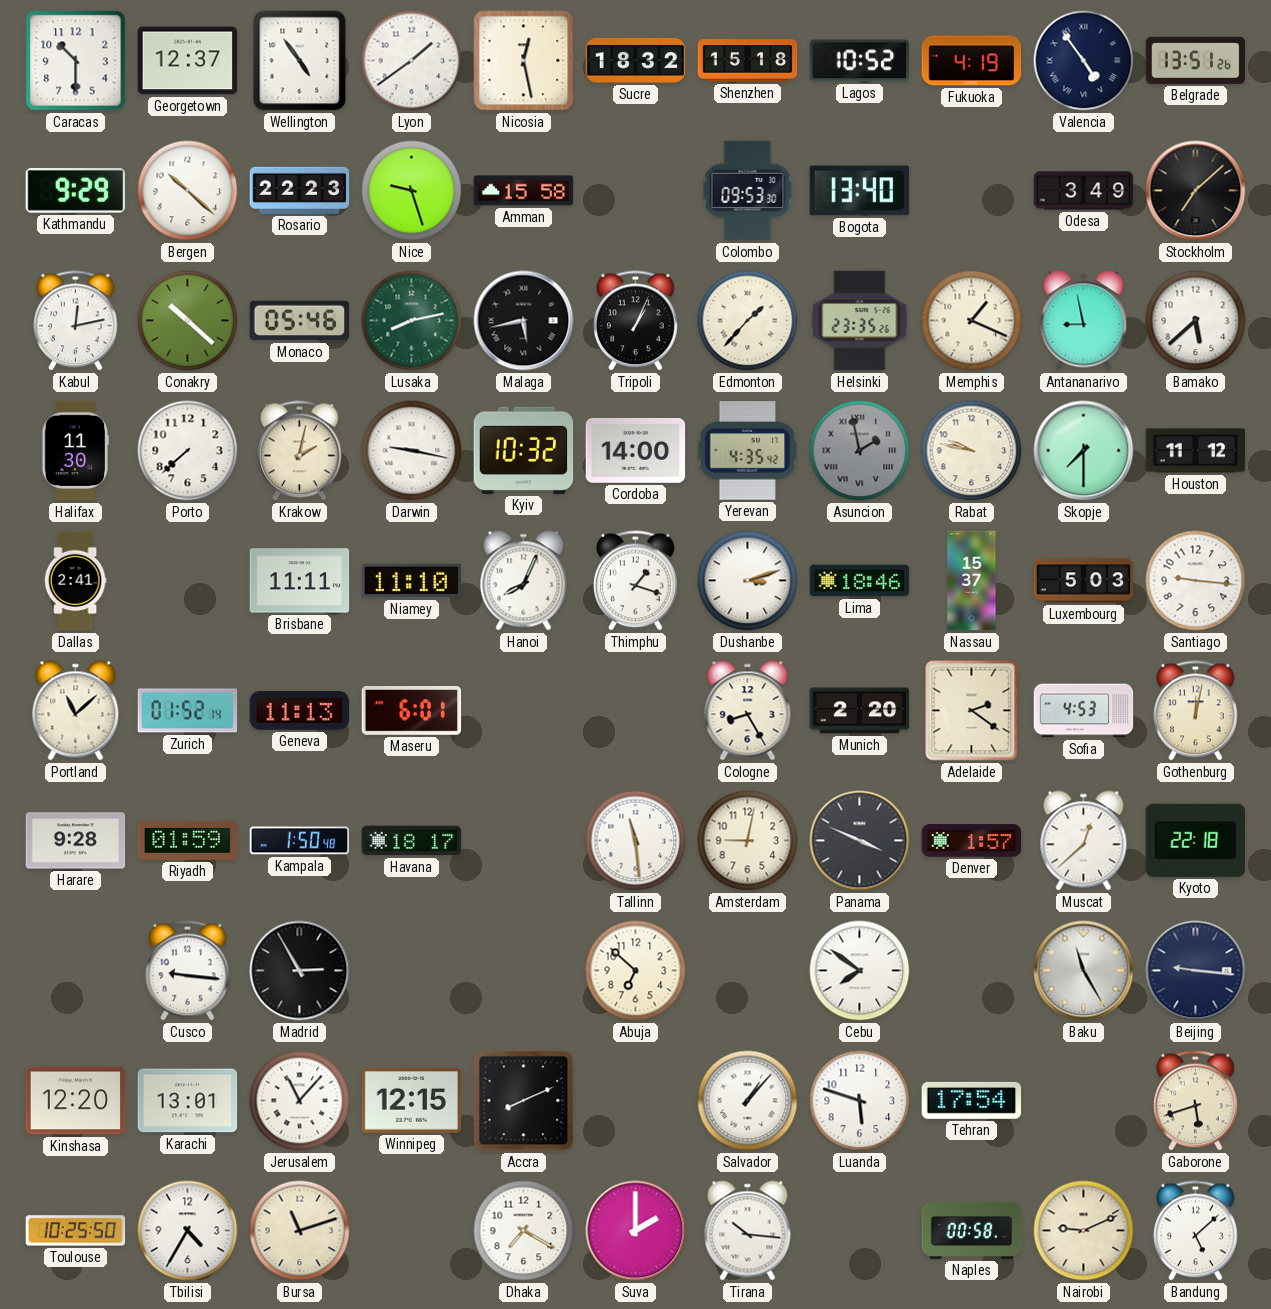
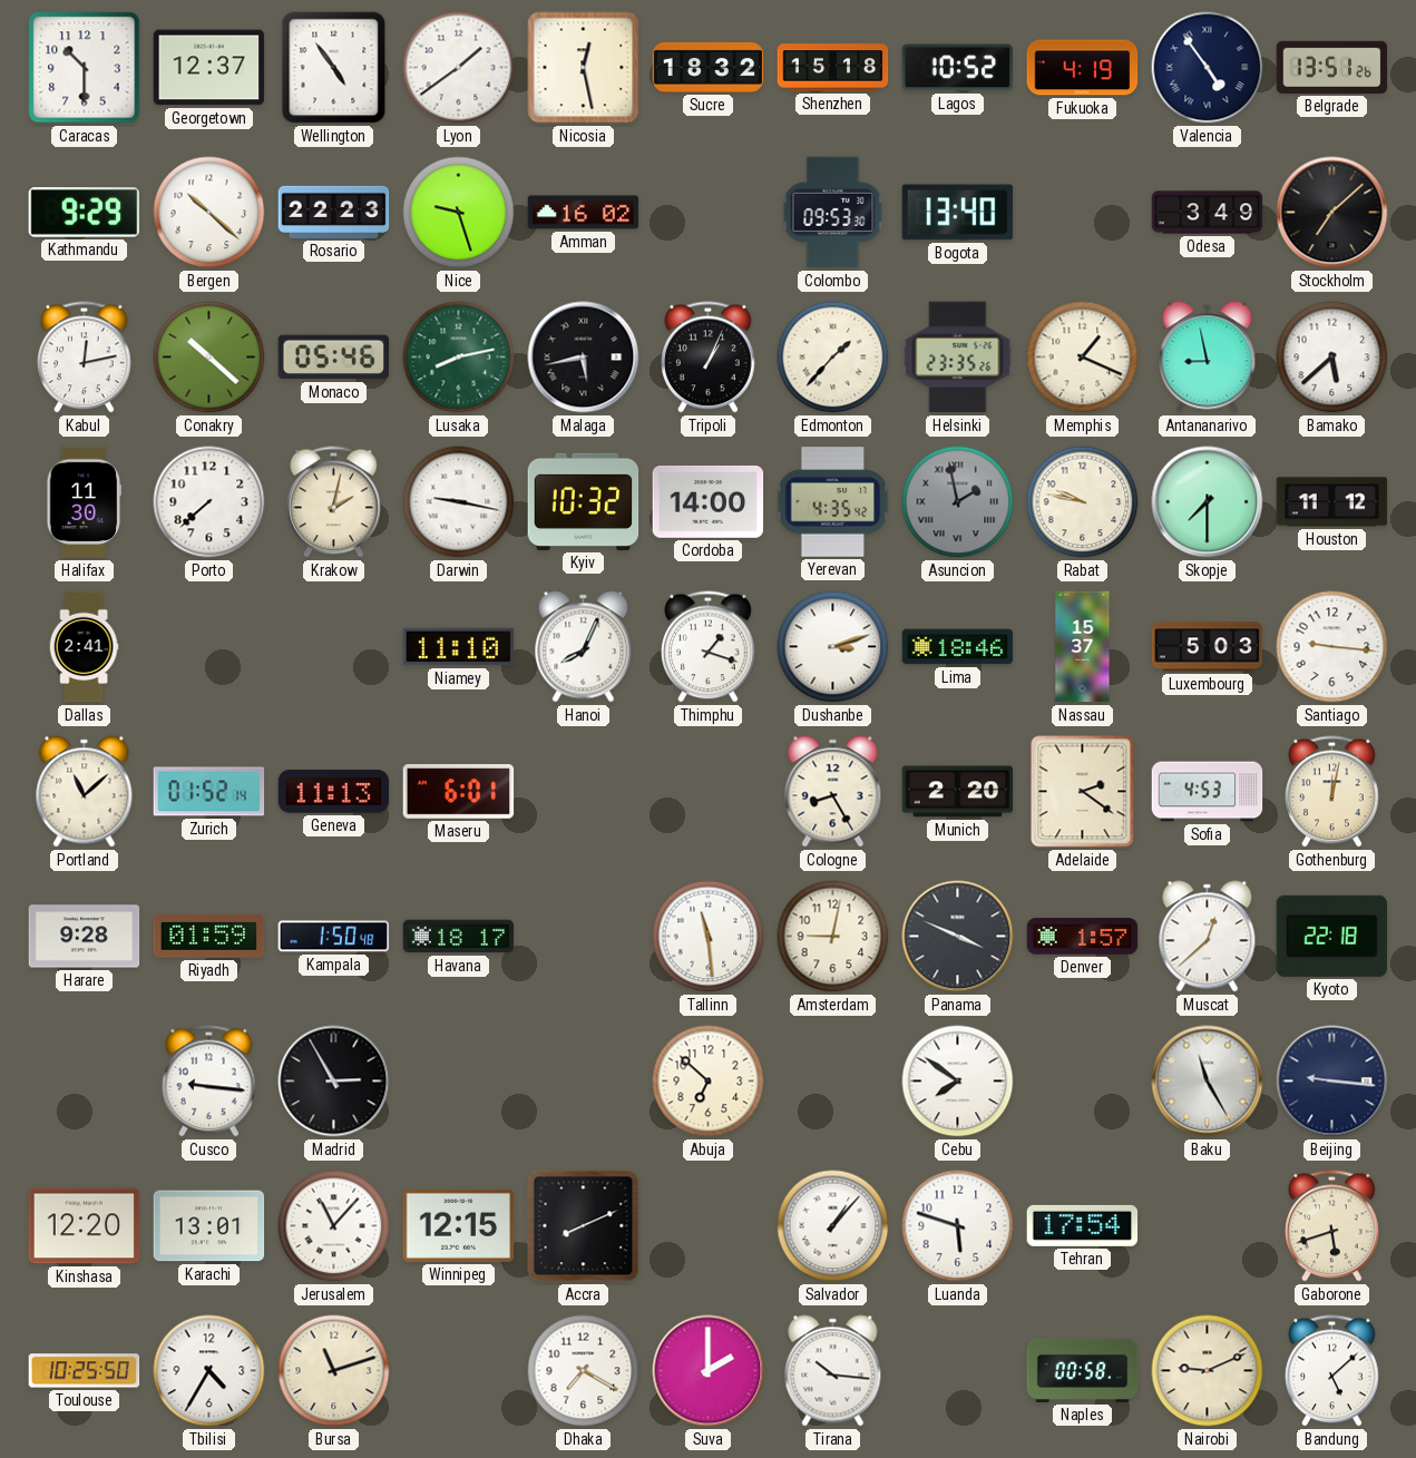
Amman: 15:58 -> 16:02
Brisbane: 11:11 -> none
